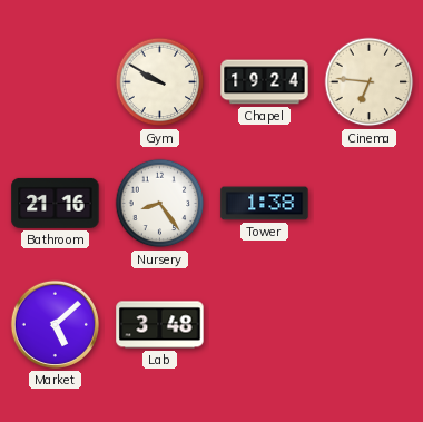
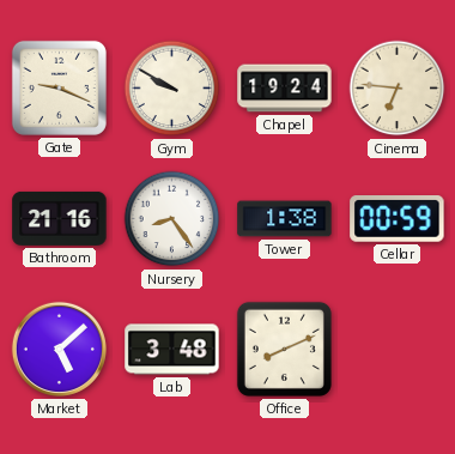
Gate: none -> 9:19
Cellar: none -> 00:59
Office: none -> 8:11
